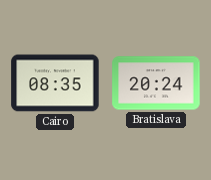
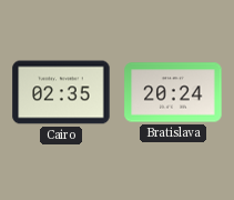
Cairo: 08:35 -> 02:35
